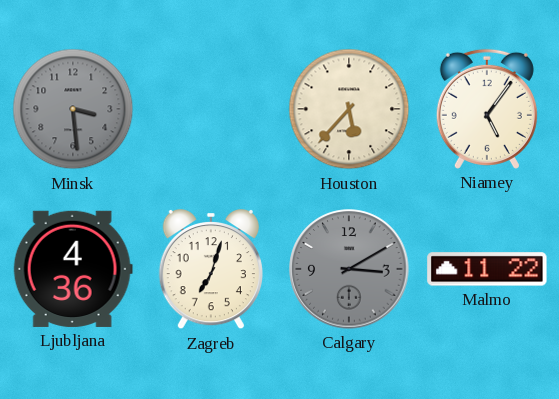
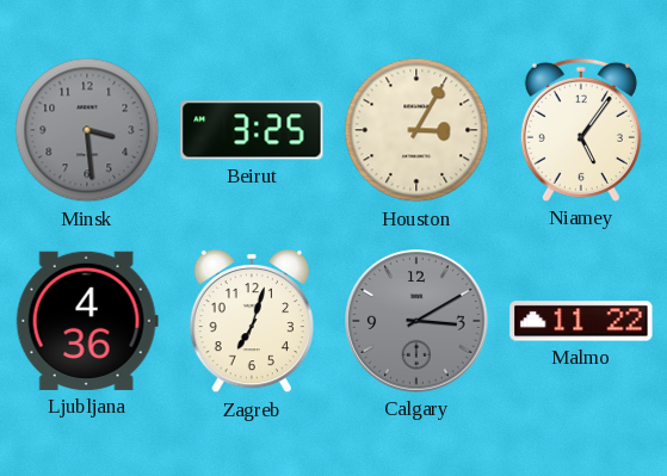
Beirut: none -> 3:25
Houston: 5:37 -> 3:05
